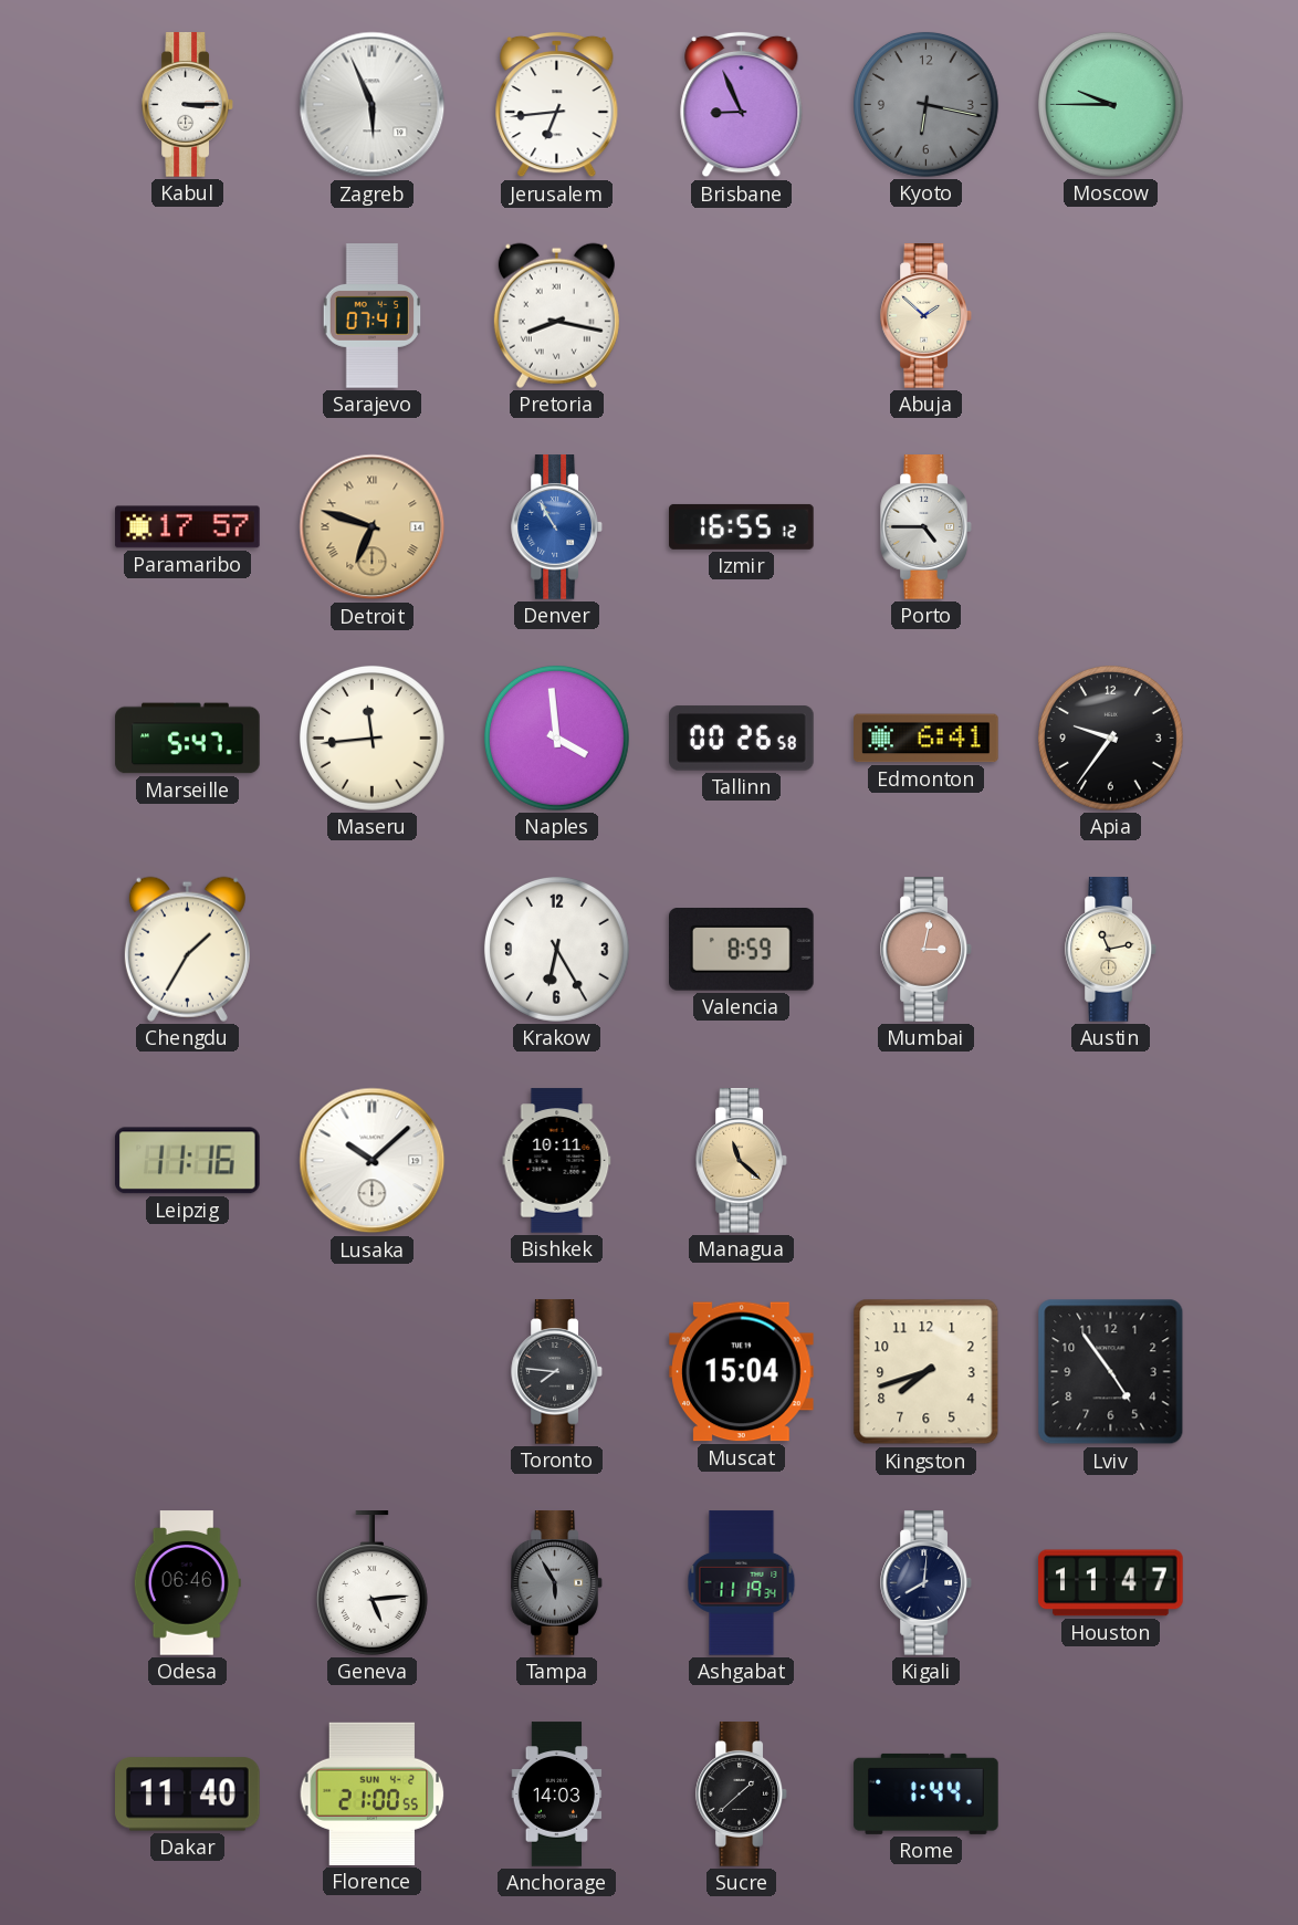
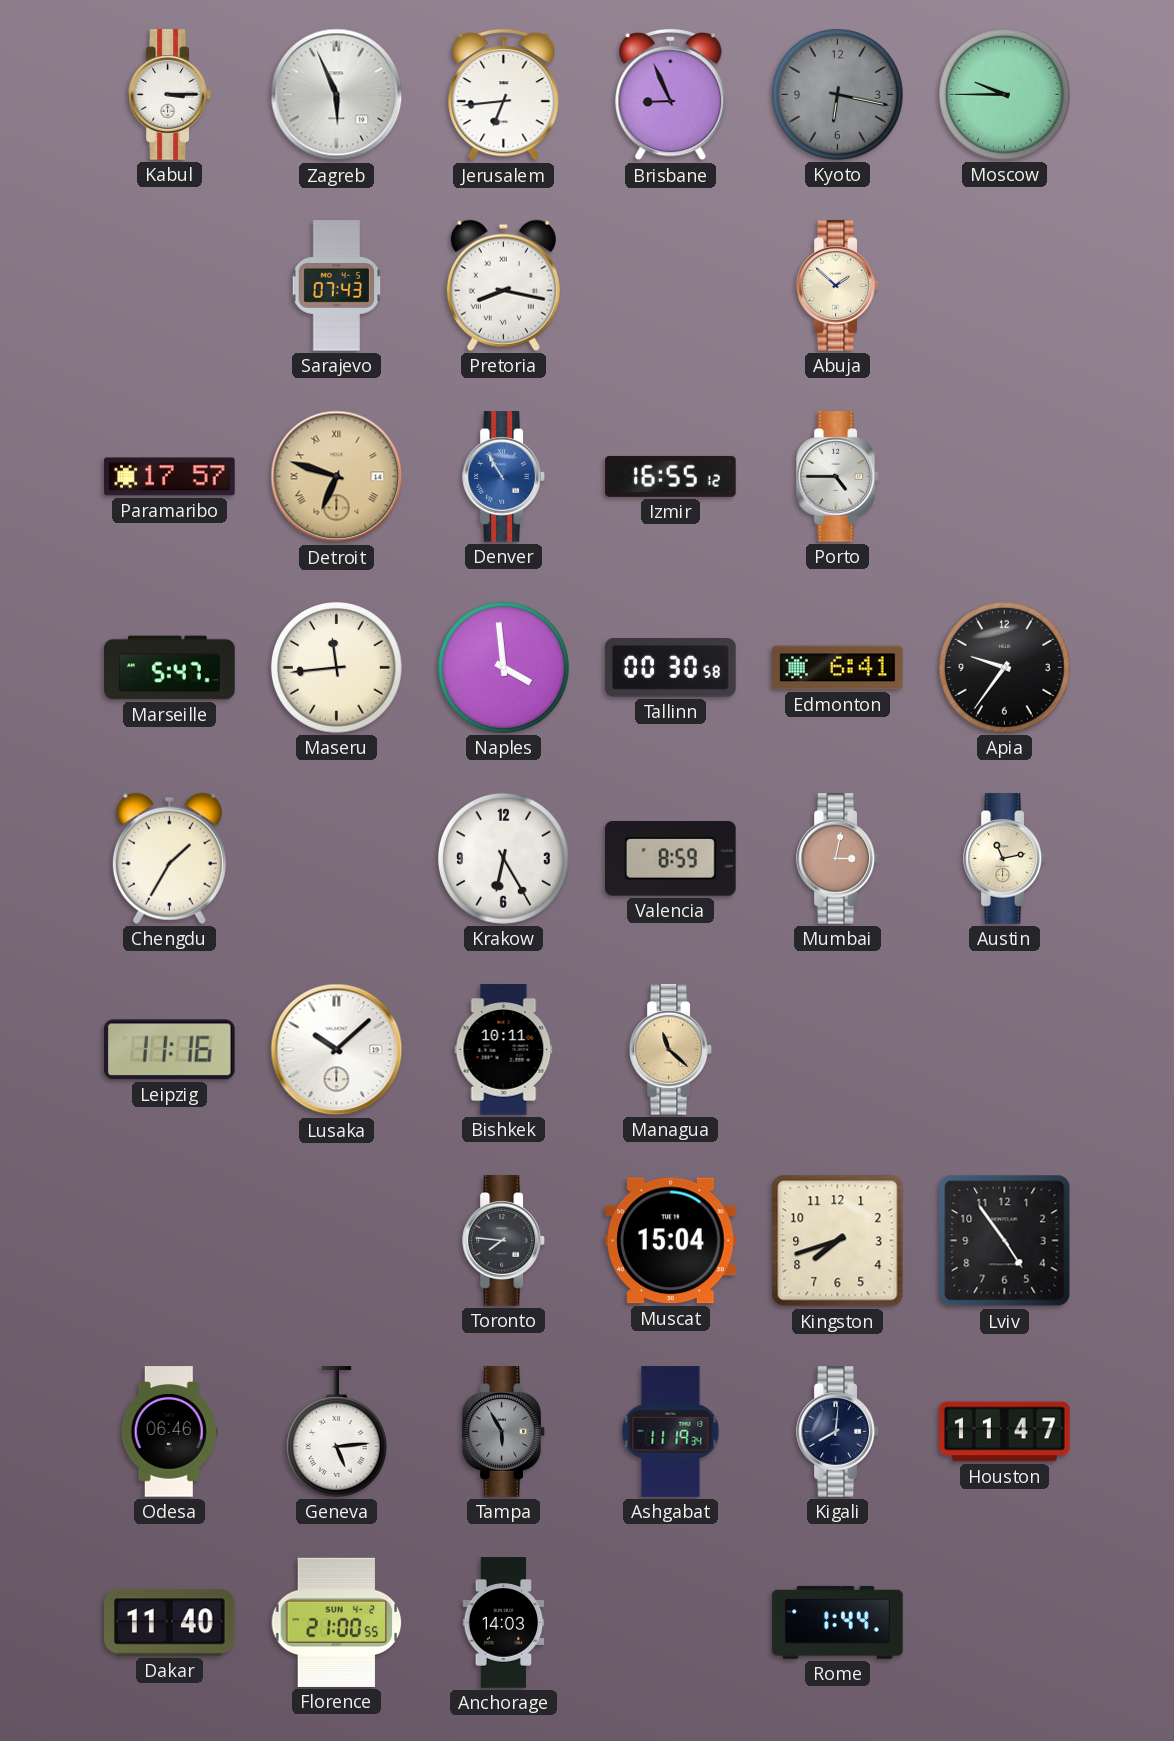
Sarajevo: 07:41 -> 07:43
Tallinn: 00:26 -> 00:30
Sucre: 1:38 -> none
